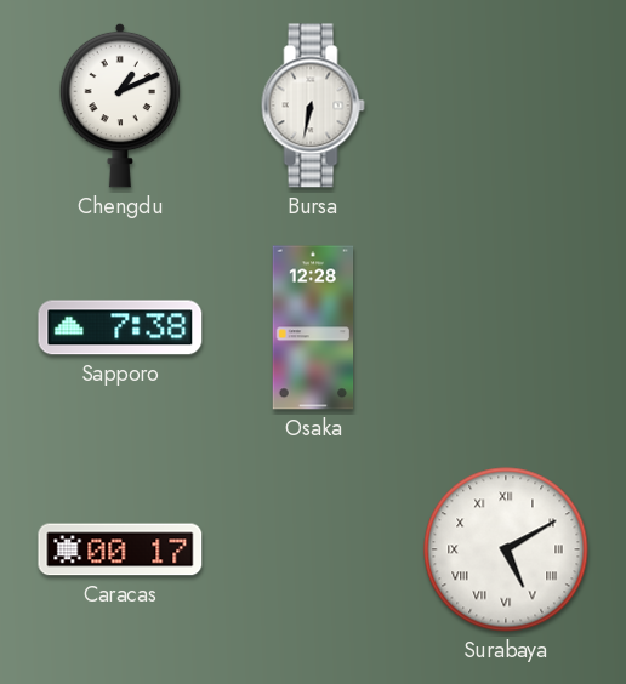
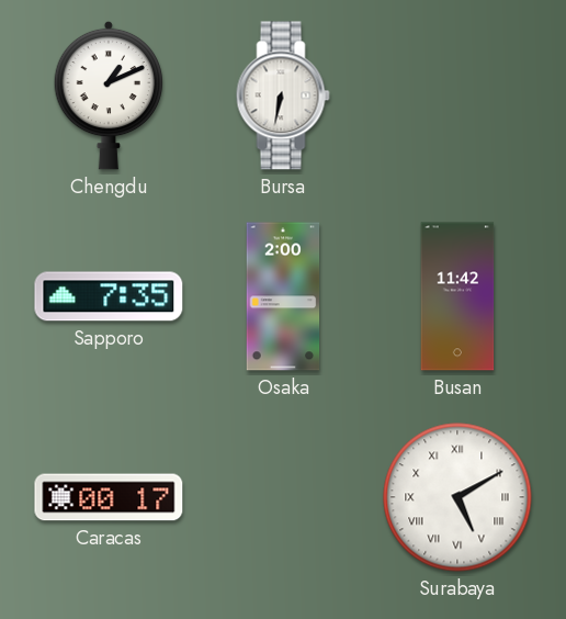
Sapporo: 7:38 -> 7:35
Osaka: 12:28 -> 2:00
Busan: none -> 11:42
